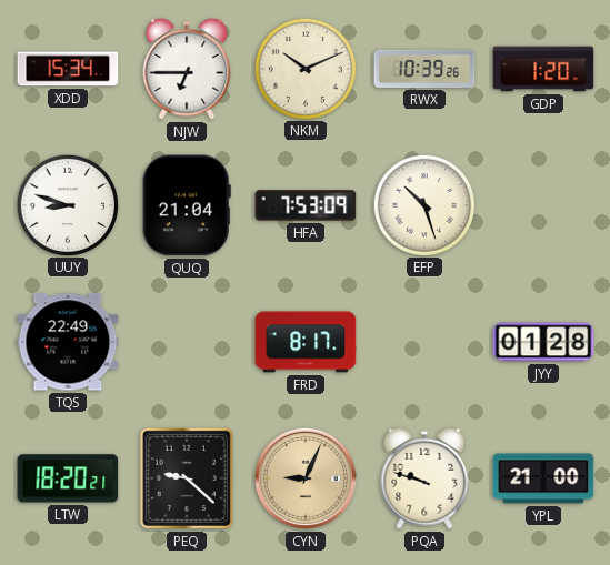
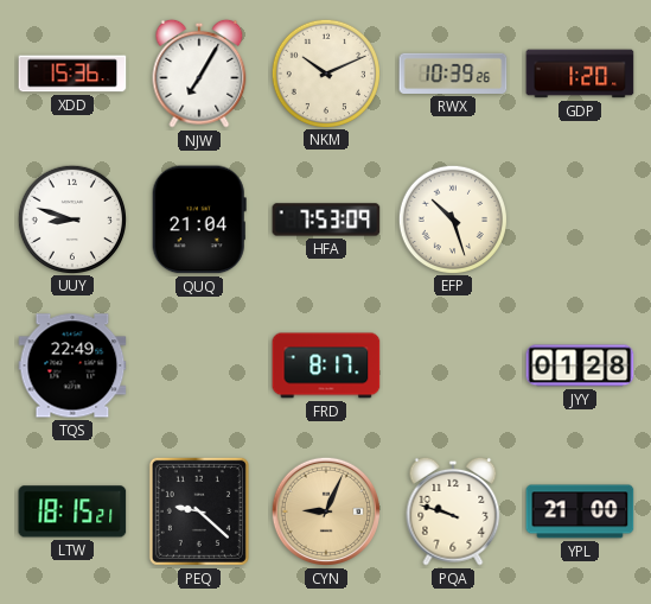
XDD: 15:34 -> 15:36
NJW: 6:45 -> 7:05
LTW: 18:20 -> 18:15
